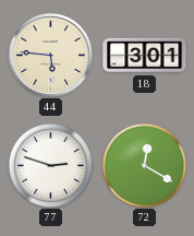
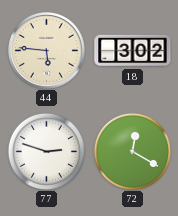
18: 3:01 -> 3:02
